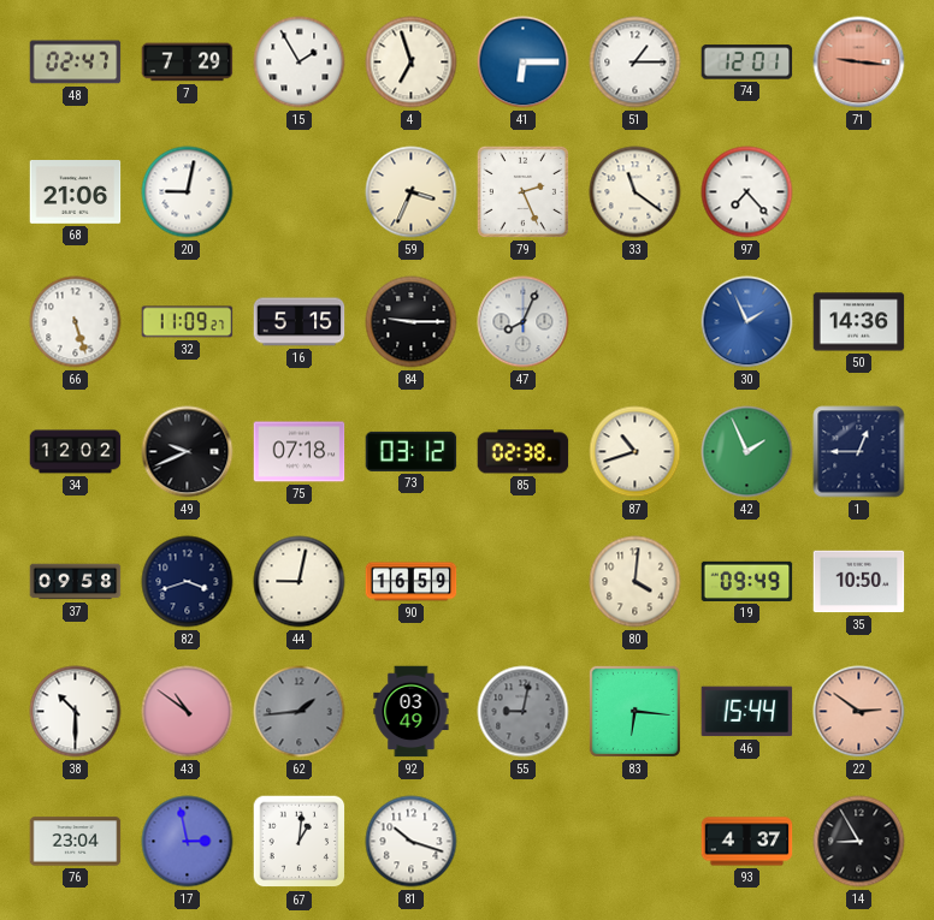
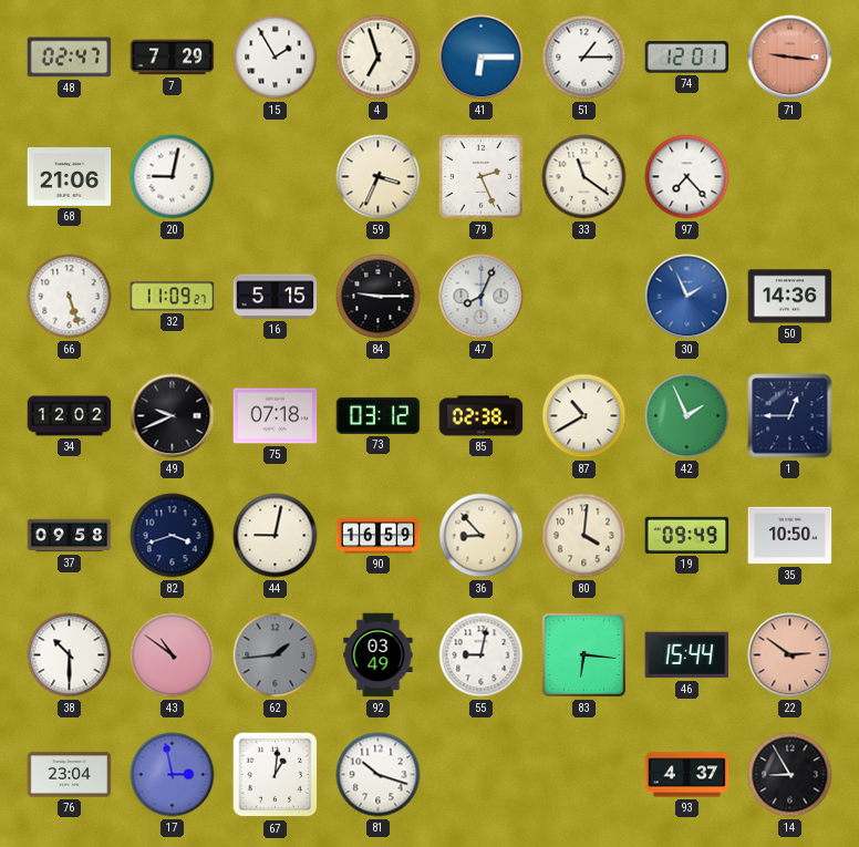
87: 10:42 -> 10:40
36: none -> 8:53
55 dial: grey -> white
